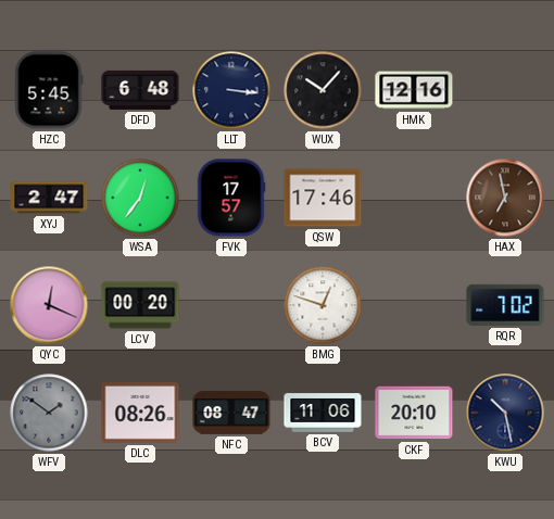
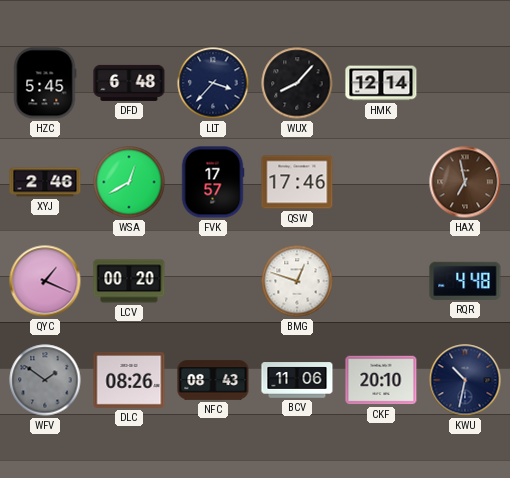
LLT: 3:16 -> 3:37
WUX: 10:07 -> 8:07
HMK: 12:16 -> 12:14
XYJ: 2:47 -> 2:46
WSA: 12:36 -> 12:40
QYC: 12:19 -> 1:19
RQR: 7:02 -> 4:48
NFC: 08:47 -> 08:43
KWU: 10:28 -> 10:32
